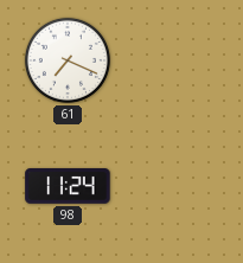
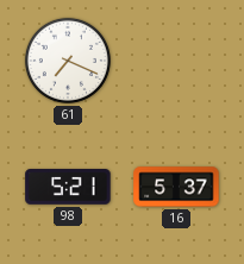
98: 11:24 -> 5:21
16: none -> 5:37
